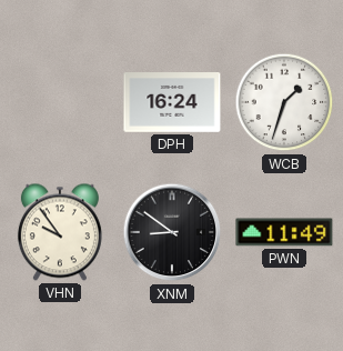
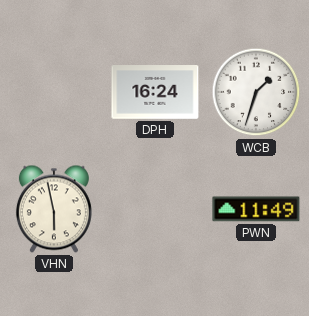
VHN: 9:54 -> 5:58
XNM: 8:51 -> none
